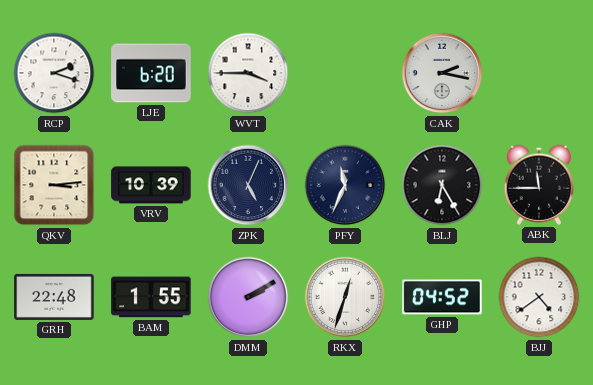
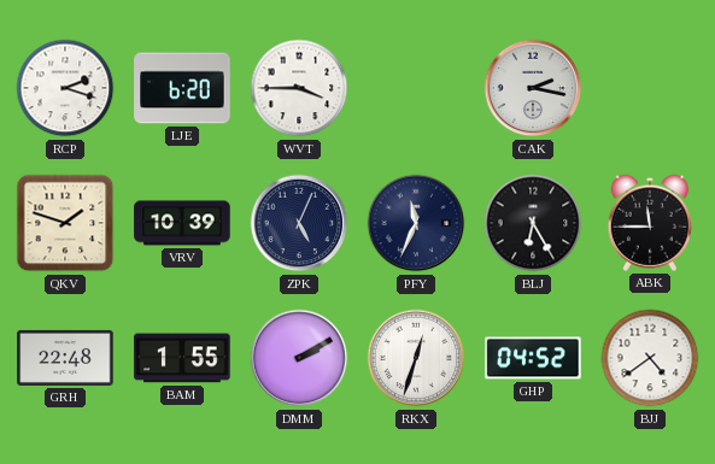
QKV: 3:14 -> 1:48
